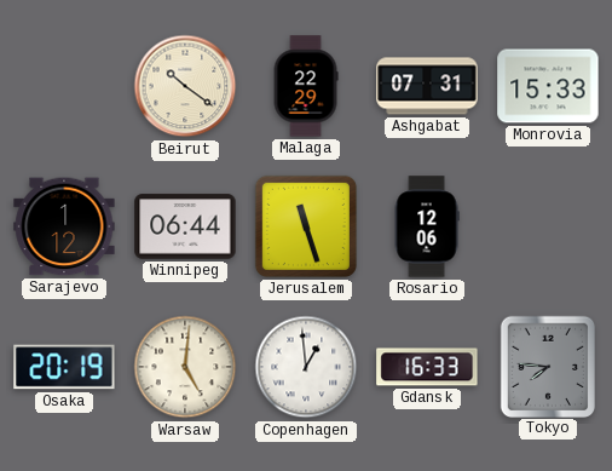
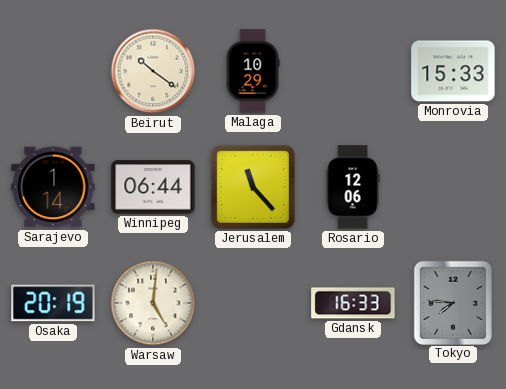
Malaga: 22:29 -> 10:29
Ashgabat: 07:31 -> none
Sarajevo: 1:12 -> 1:14
Jerusalem: 11:27 -> 11:23
Copenhagen: 12:59 -> none
